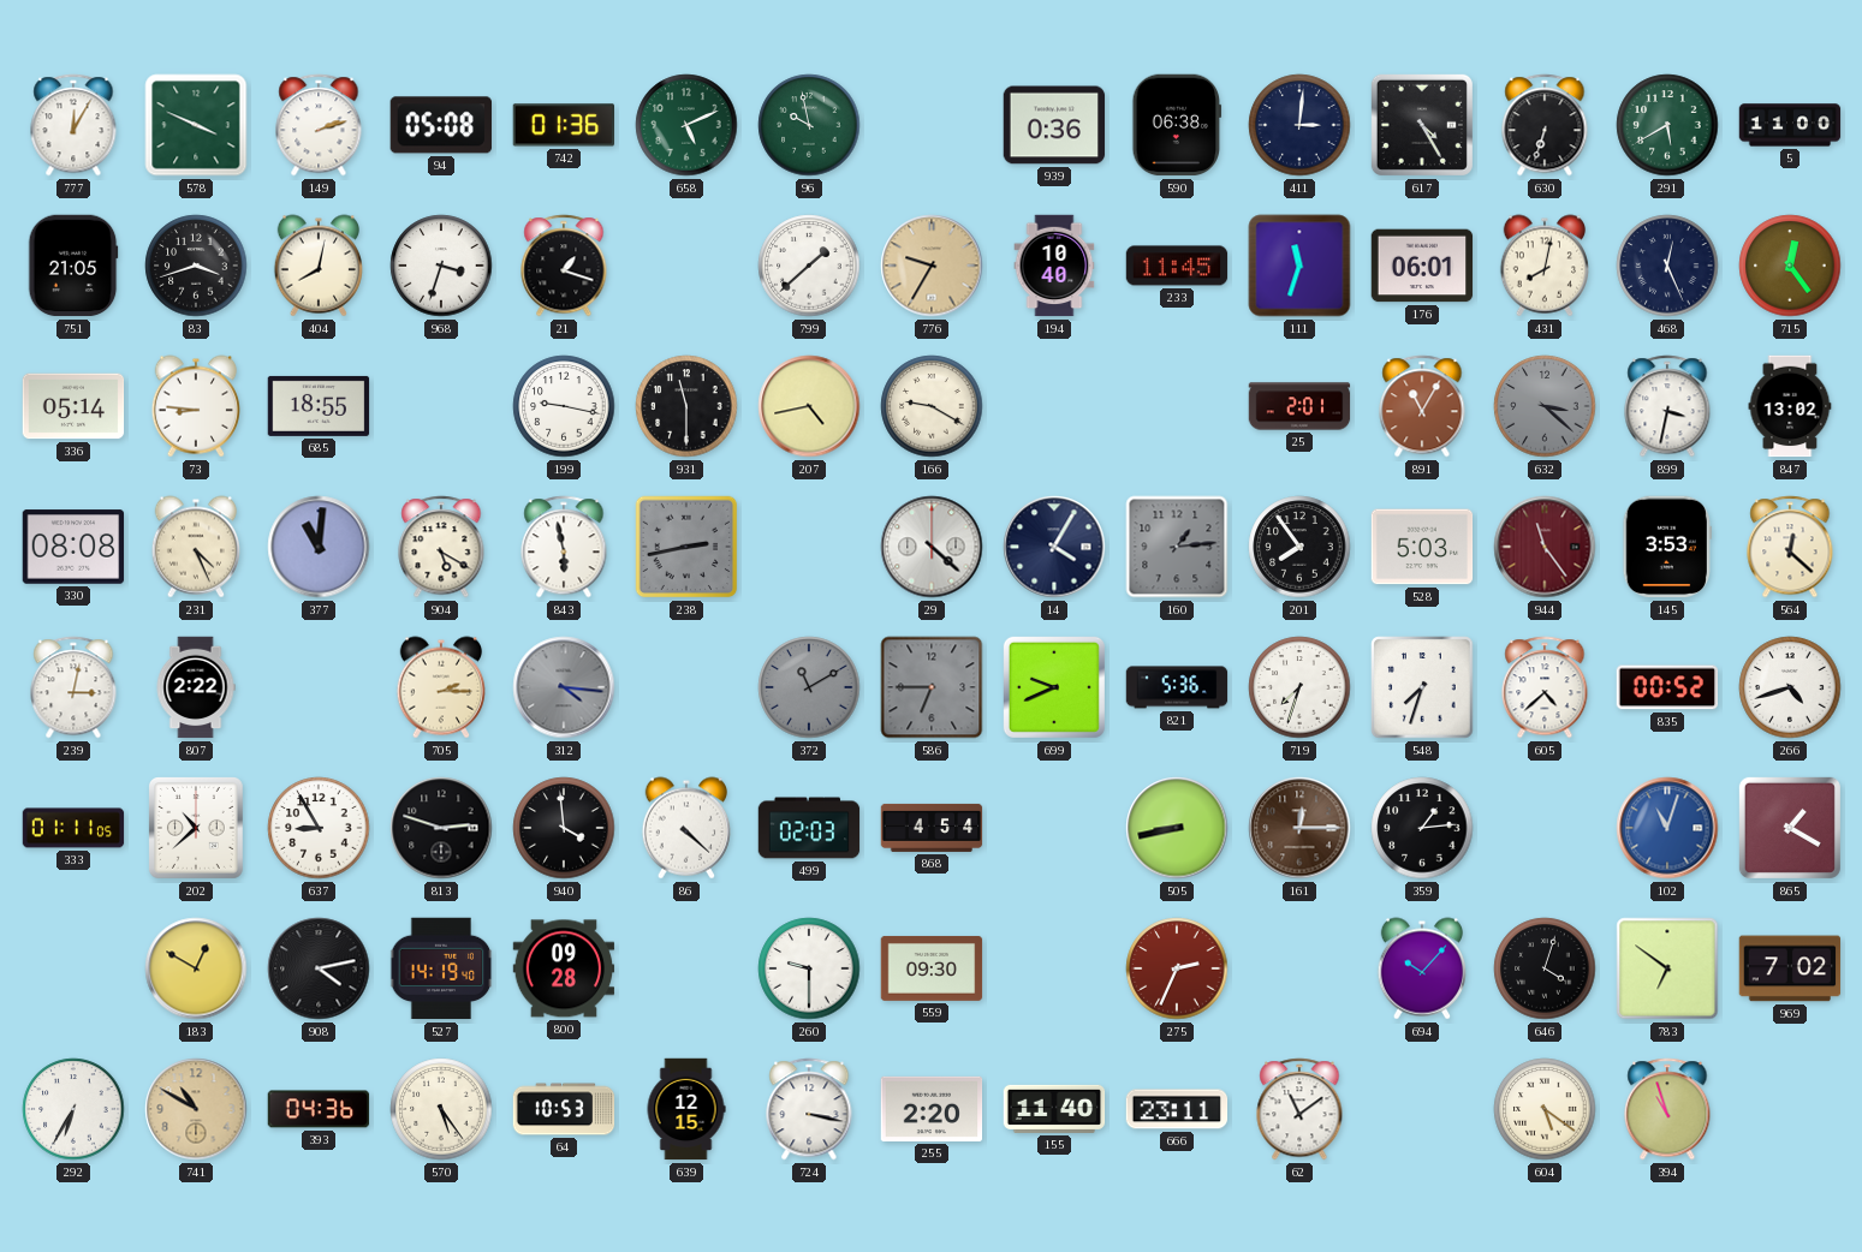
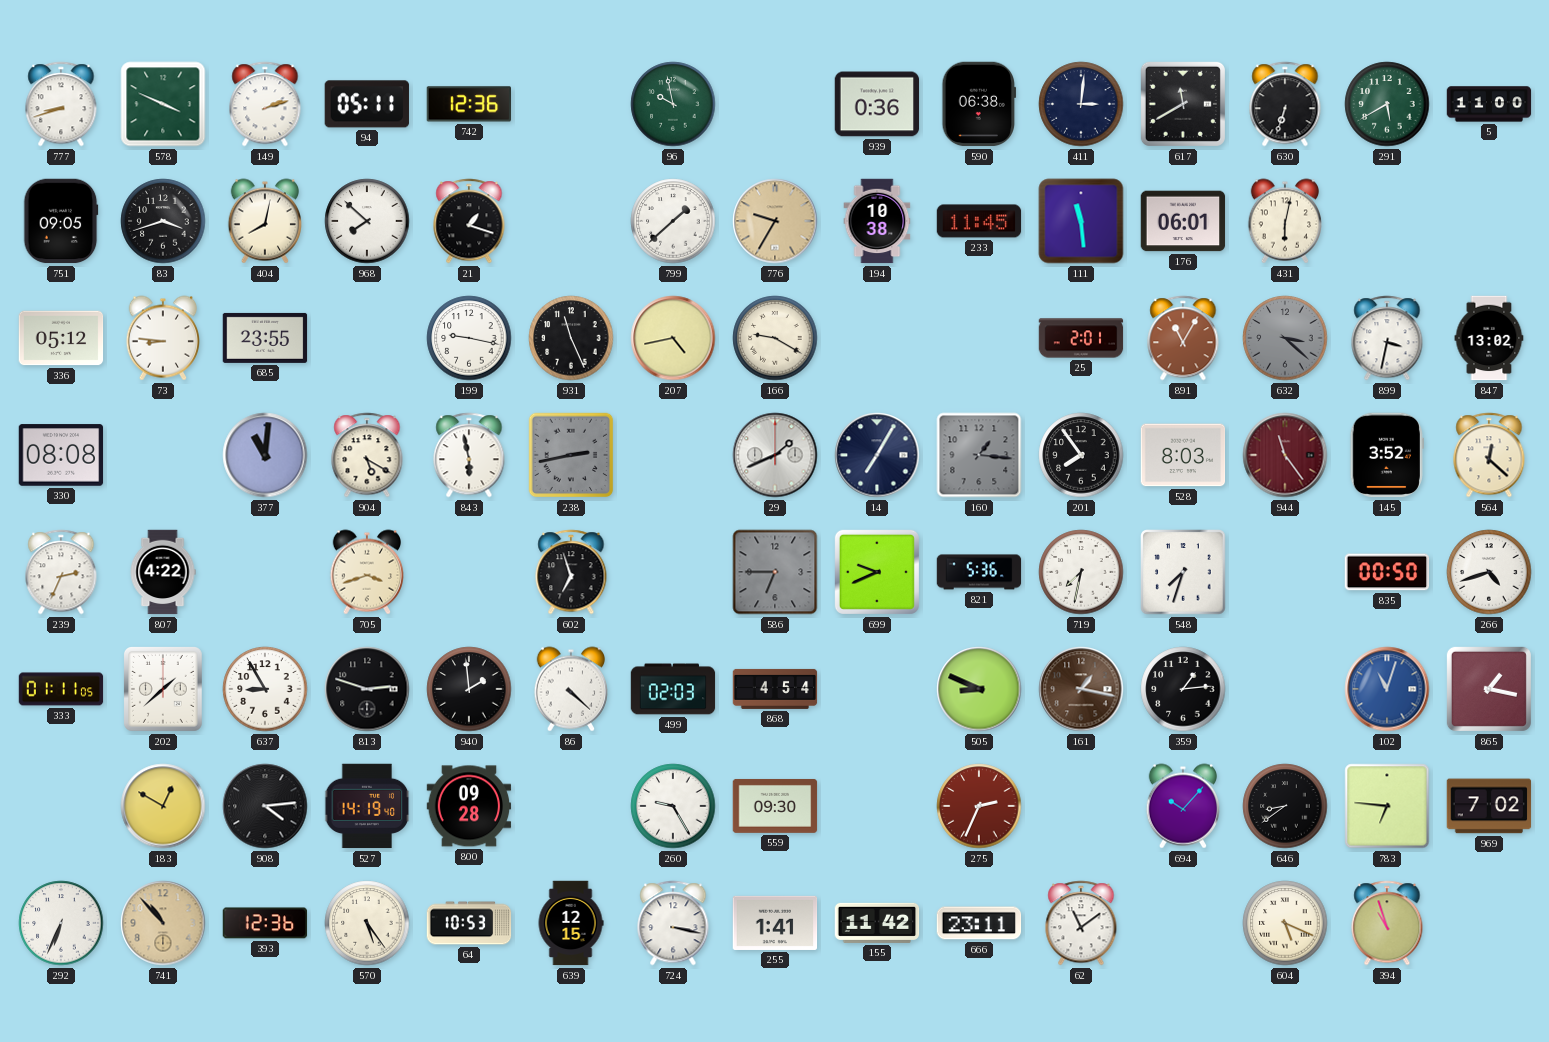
777: 12:05 -> 8:42
94: 05:08 -> 05:11
742: 01:36 -> 12:36
658: 5:11 -> none
617: 4:25 -> 11:40
751: 21:05 -> 09:05
968: 3:33 -> 7:52
194: 10:40 -> 10:38
111: 11:33 -> 11:29
431: 8:02 -> 6:02
468: 12:26 -> none
715: 12:24 -> none
336: 05:14 -> 05:12
685: 18:55 -> 23:55
931: 11:30 -> 11:26
231: 4:26 -> none
29: 4:22 -> 1:41
14: 4:05 -> 7:05
160: 1:14 -> 1:16
528: 5:03 -> 8:03
145: 3:53 -> 3:52
239: 3:02 -> 2:34
807: 2:22 -> 4:22
705: 2:15 -> 3:42
312: 4:16 -> none
602: none -> 6:57
372: 11:10 -> none
719: 7:33 -> 7:32
605: 4:38 -> none
835: 00:52 -> 00:50
202: 10:38 -> 1:38
940: 3:59 -> 1:59
505: 8:43 -> 8:49
161: 12:15 -> 1:17
865: 1:20 -> 1:17
908: 4:13 -> 4:14
260: 9:30 -> 9:25
646: 4:03 -> 8:39
783: 6:51 -> 6:46
292: 6:35 -> 6:34
741: 10:50 -> 10:53
393: 04:36 -> 12:36
255: 2:20 -> 1:41
155: 11:40 -> 11:42
604: 5:21 -> 5:19
